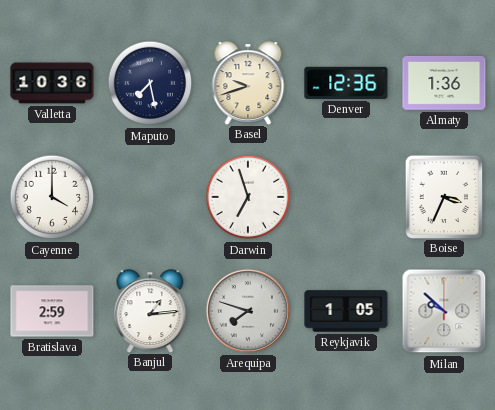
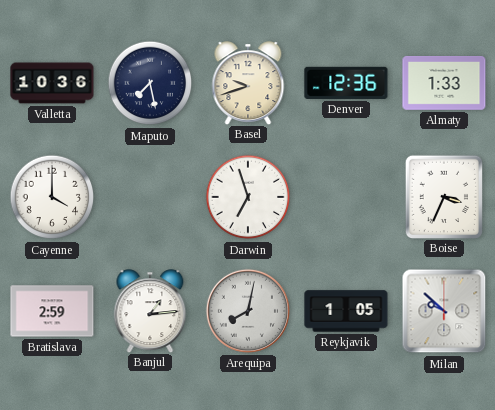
Almaty: 1:36 -> 1:33
Arequipa: 7:48 -> 8:02
